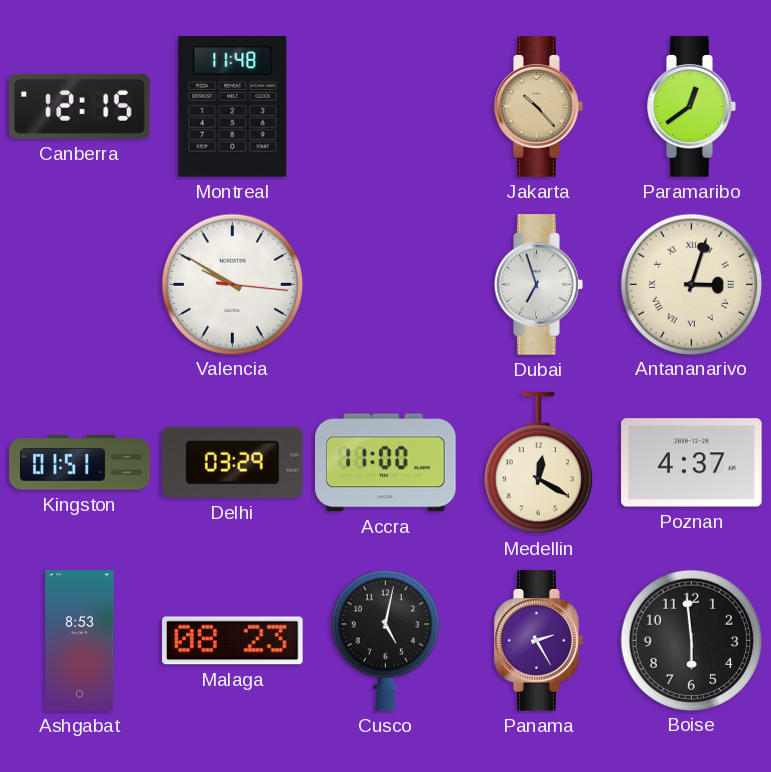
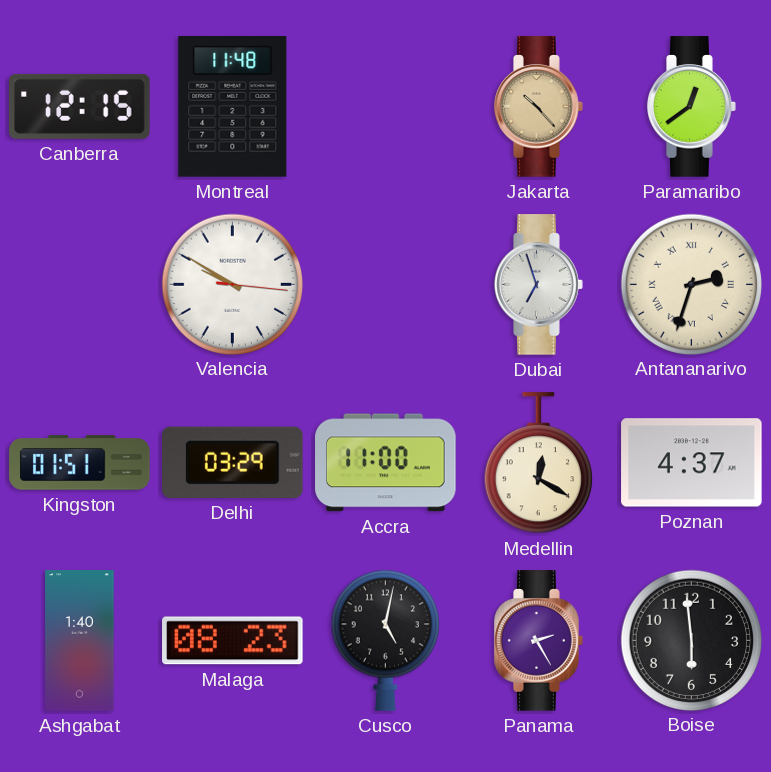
Antananarivo: 3:03 -> 2:33
Ashgabat: 8:53 -> 1:40
